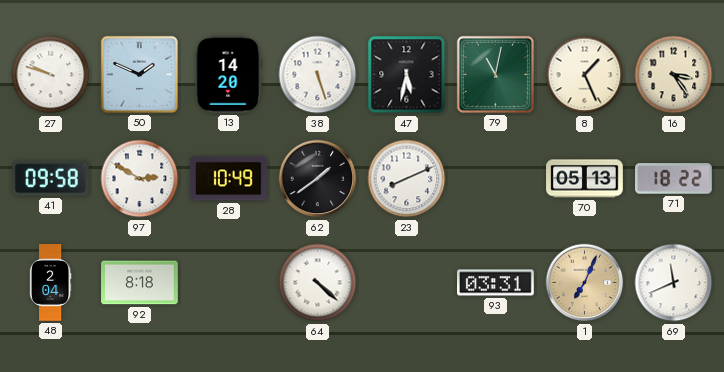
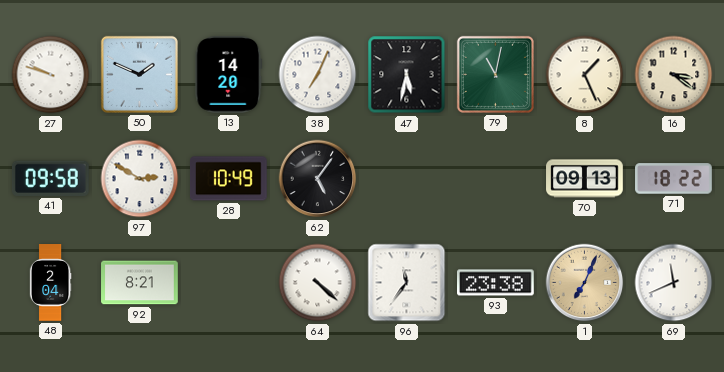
38: 5:27 -> 7:04
16: 3:24 -> 3:21
62: 1:39 -> 5:06
23: 8:11 -> none
70: 05:13 -> 09:13
92: 8:18 -> 8:21
96: none -> 11:36
93: 03:31 -> 23:38
